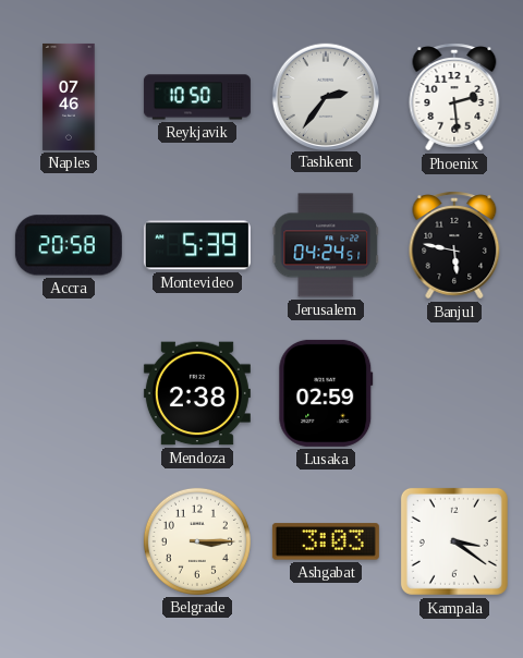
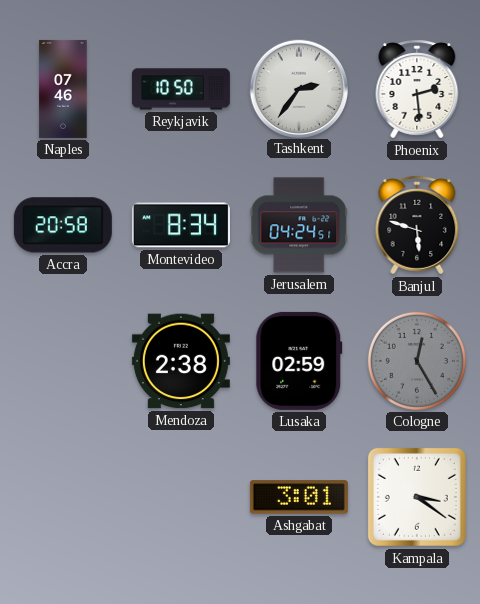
Montevideo: 5:39 -> 8:34
Banjul: 5:47 -> 5:48
Cologne: none -> 12:25
Belgrade: 3:15 -> none
Ashgabat: 3:03 -> 3:01
